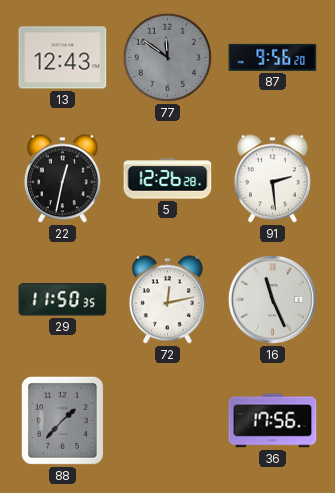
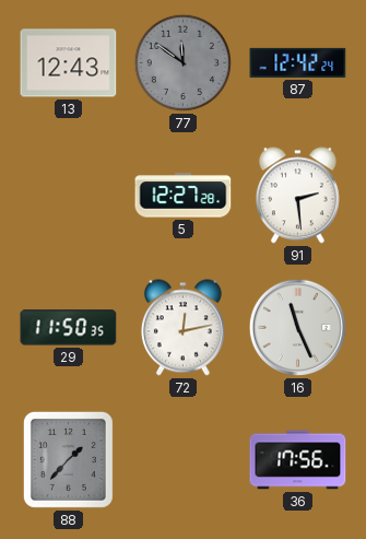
87: 9:56 -> 12:42
22: 12:32 -> none
5: 12:26 -> 12:27
